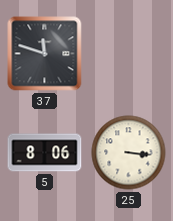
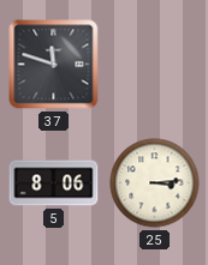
25: 3:16 -> 3:14
